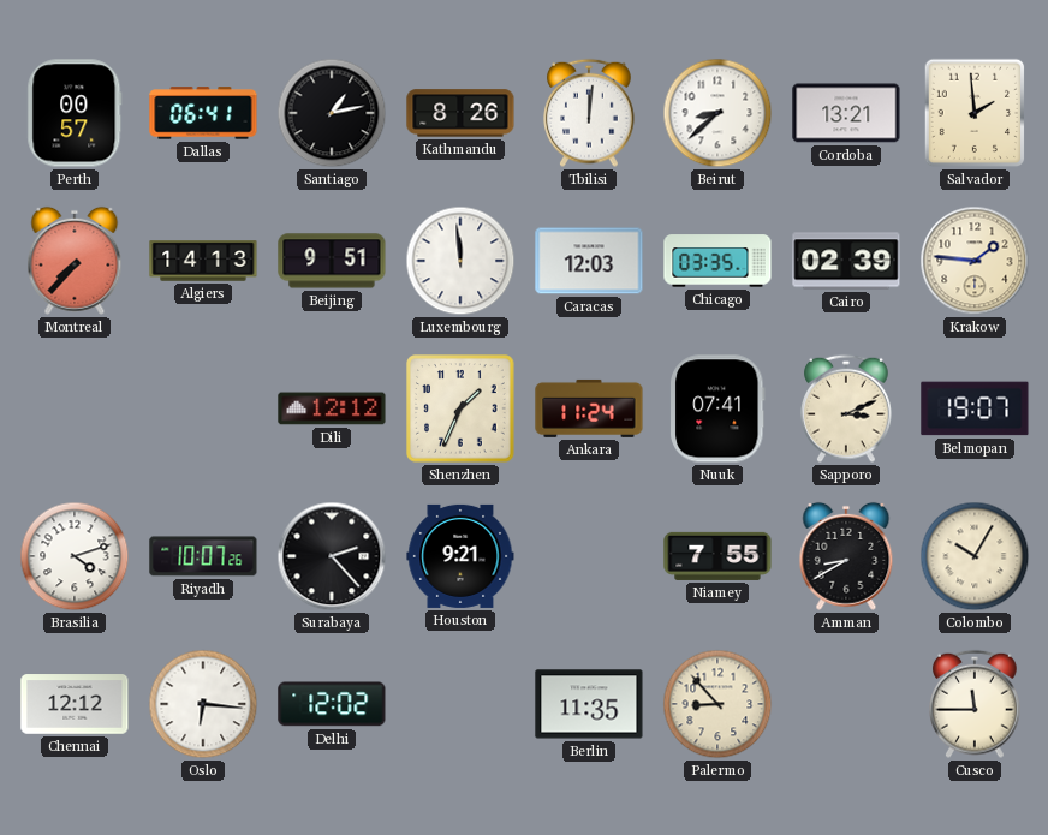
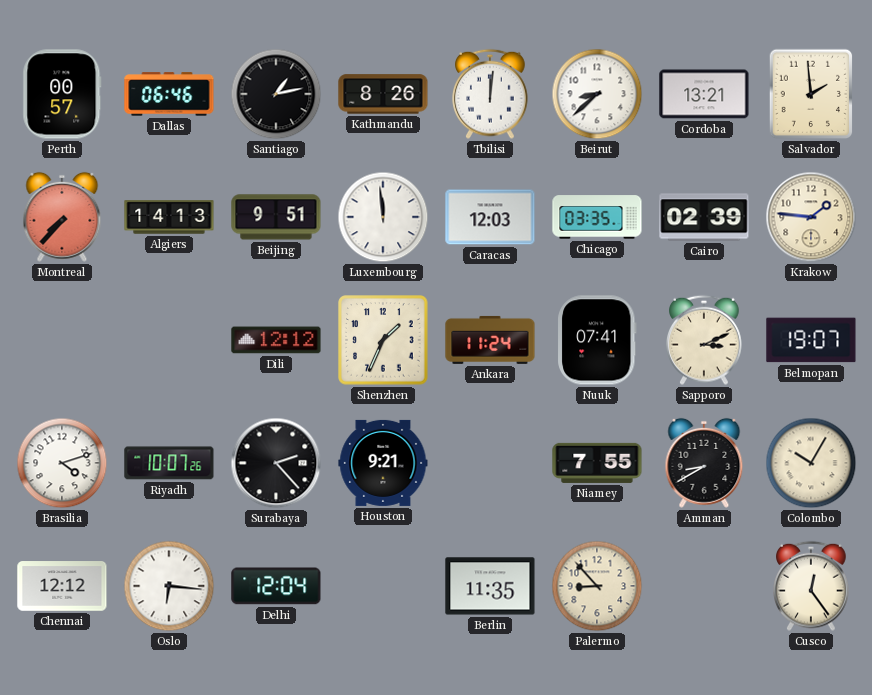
Dallas: 06:41 -> 06:46
Delhi: 12:02 -> 12:04
Cusco: 11:45 -> 12:24
